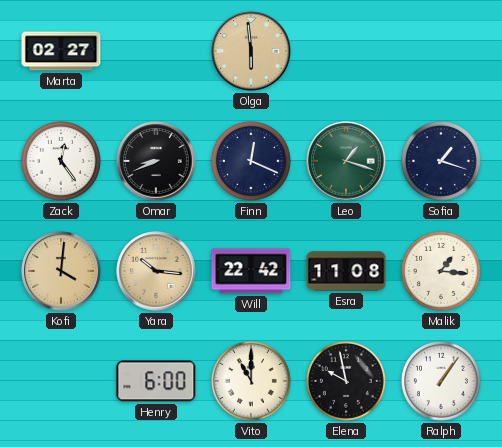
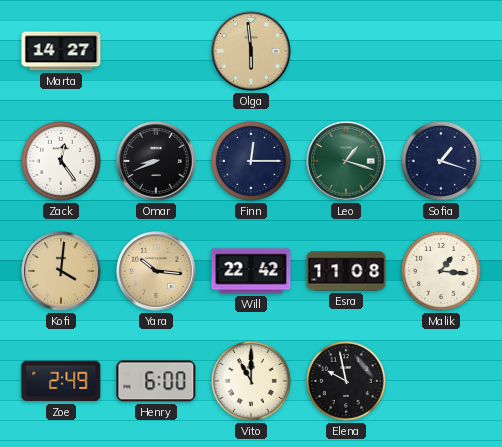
Marta: 02:27 -> 14:27
Finn: 12:19 -> 12:15
Zoe: none -> 2:49
Ralph: 1:06 -> none
